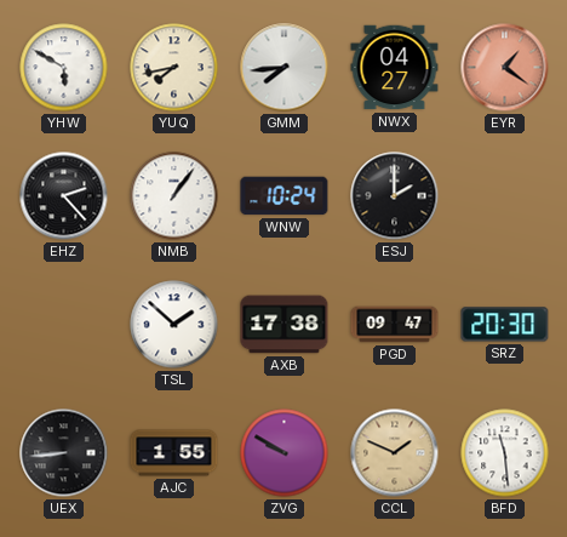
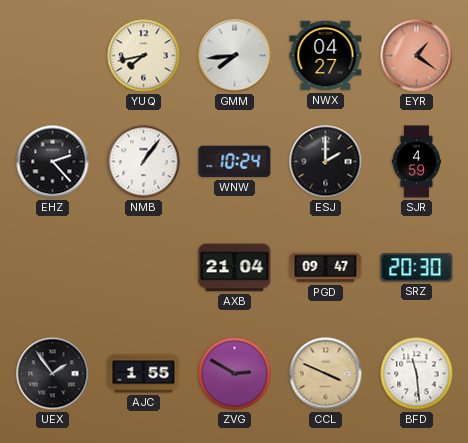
YHW: 5:50 -> none
SJR: none -> 4:59
TSL: 1:52 -> none
AXB: 17:38 -> 21:04
UEX: 8:44 -> 1:54
ZVG: 9:50 -> 2:50
CCL: 1:49 -> 3:49
